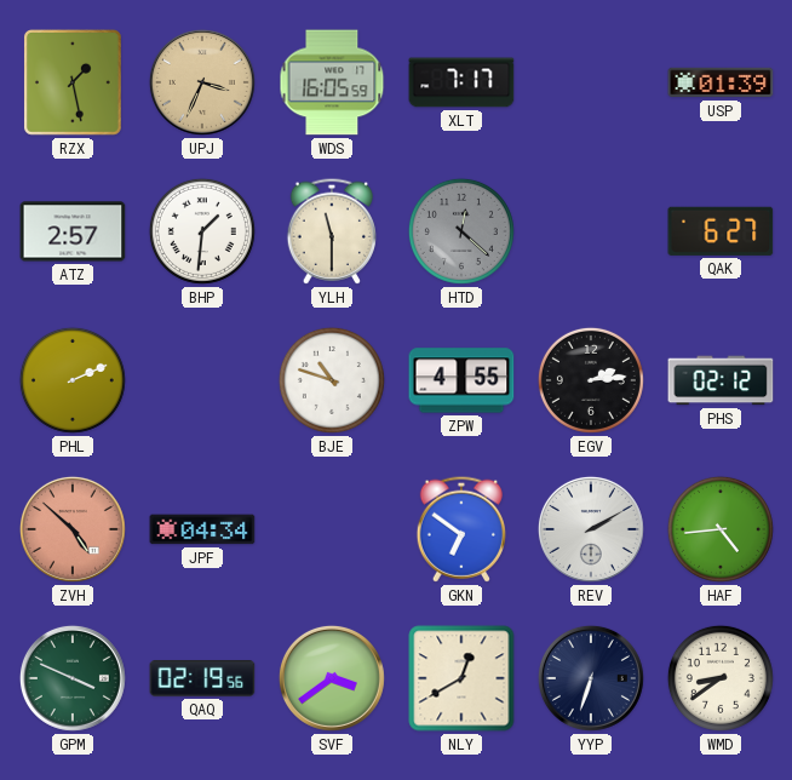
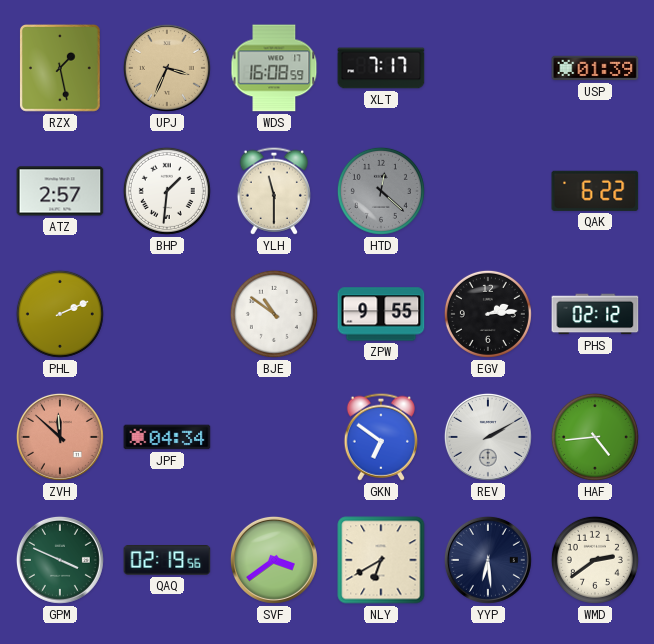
WDS: 16:05 -> 16:08
QAK: 6:27 -> 6:22
BJE: 10:48 -> 10:51
ZPW: 4:55 -> 9:55
ZVH: 4:52 -> 11:52
NLY: 12:40 -> 6:40
YYP: 6:33 -> 6:29
WMD: 8:39 -> 2:39
